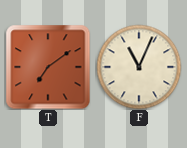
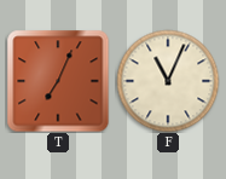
T: 7:09 -> 7:04
